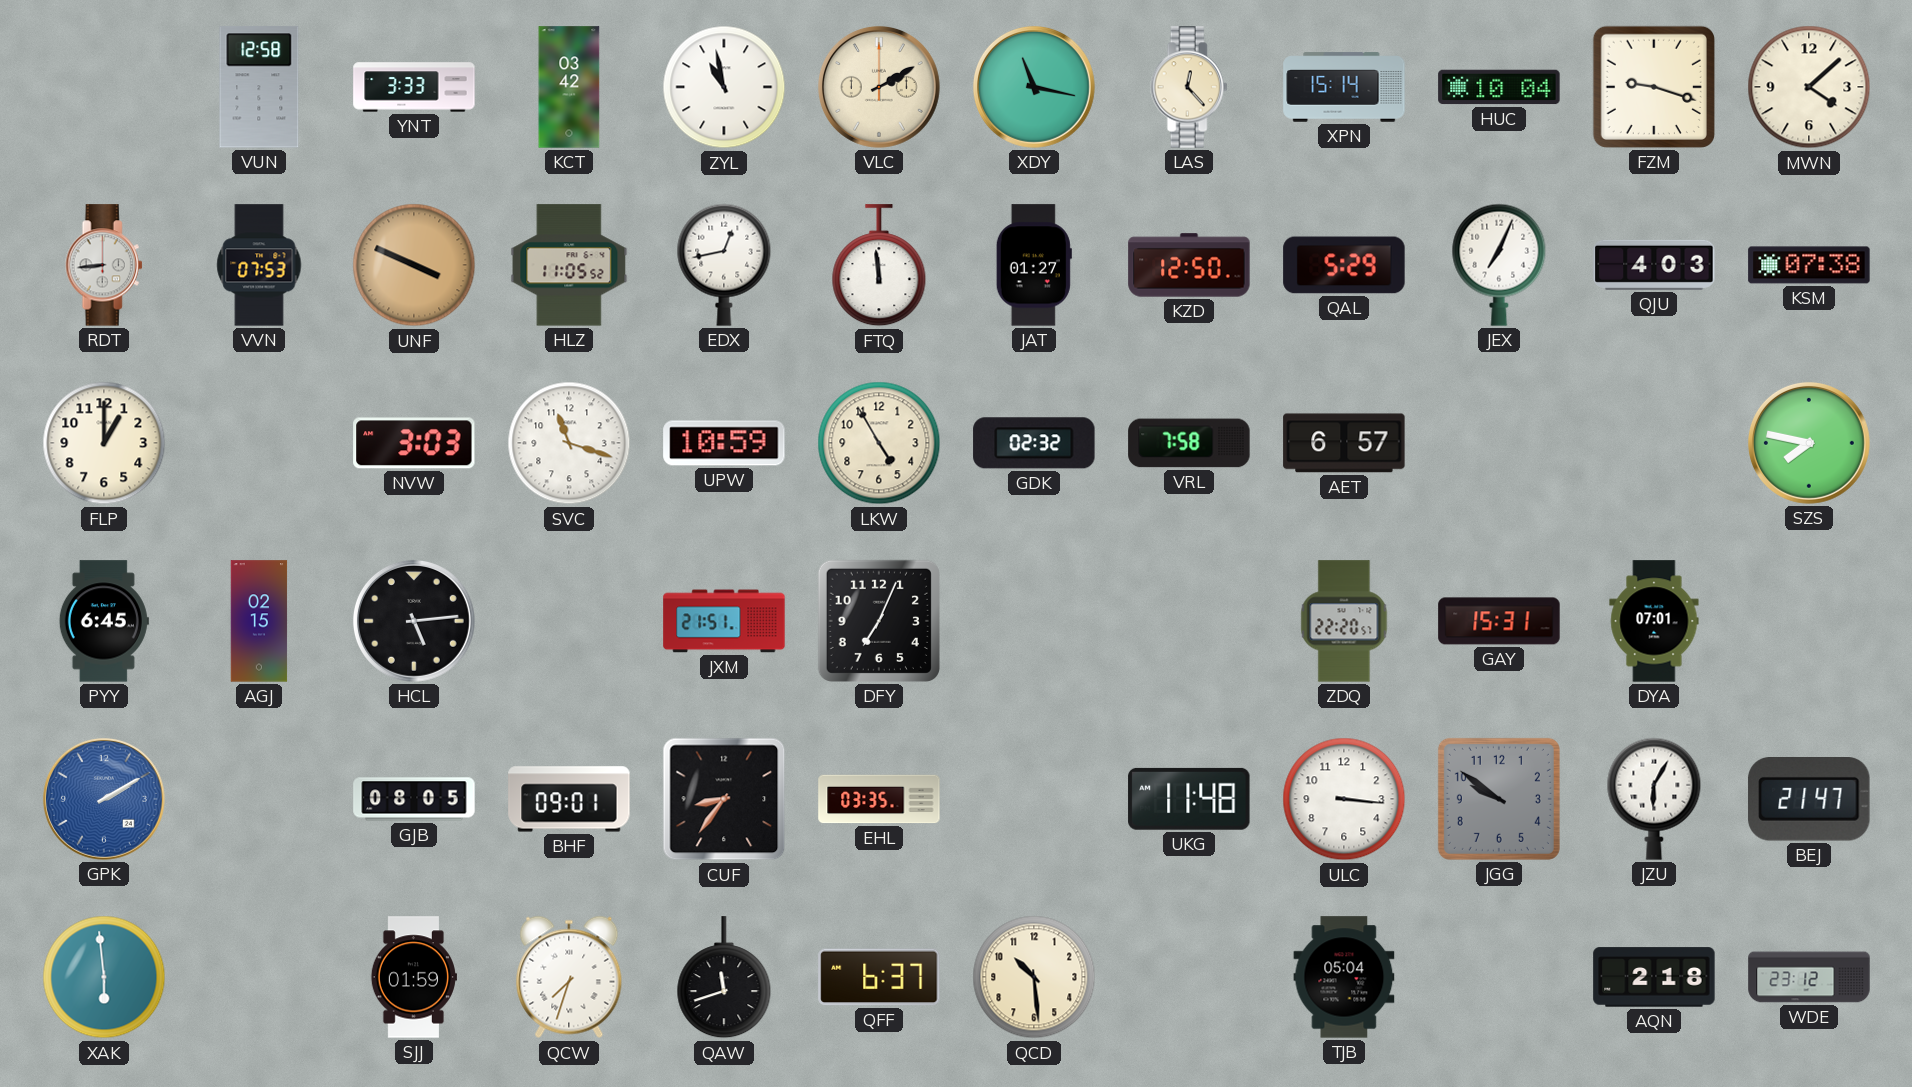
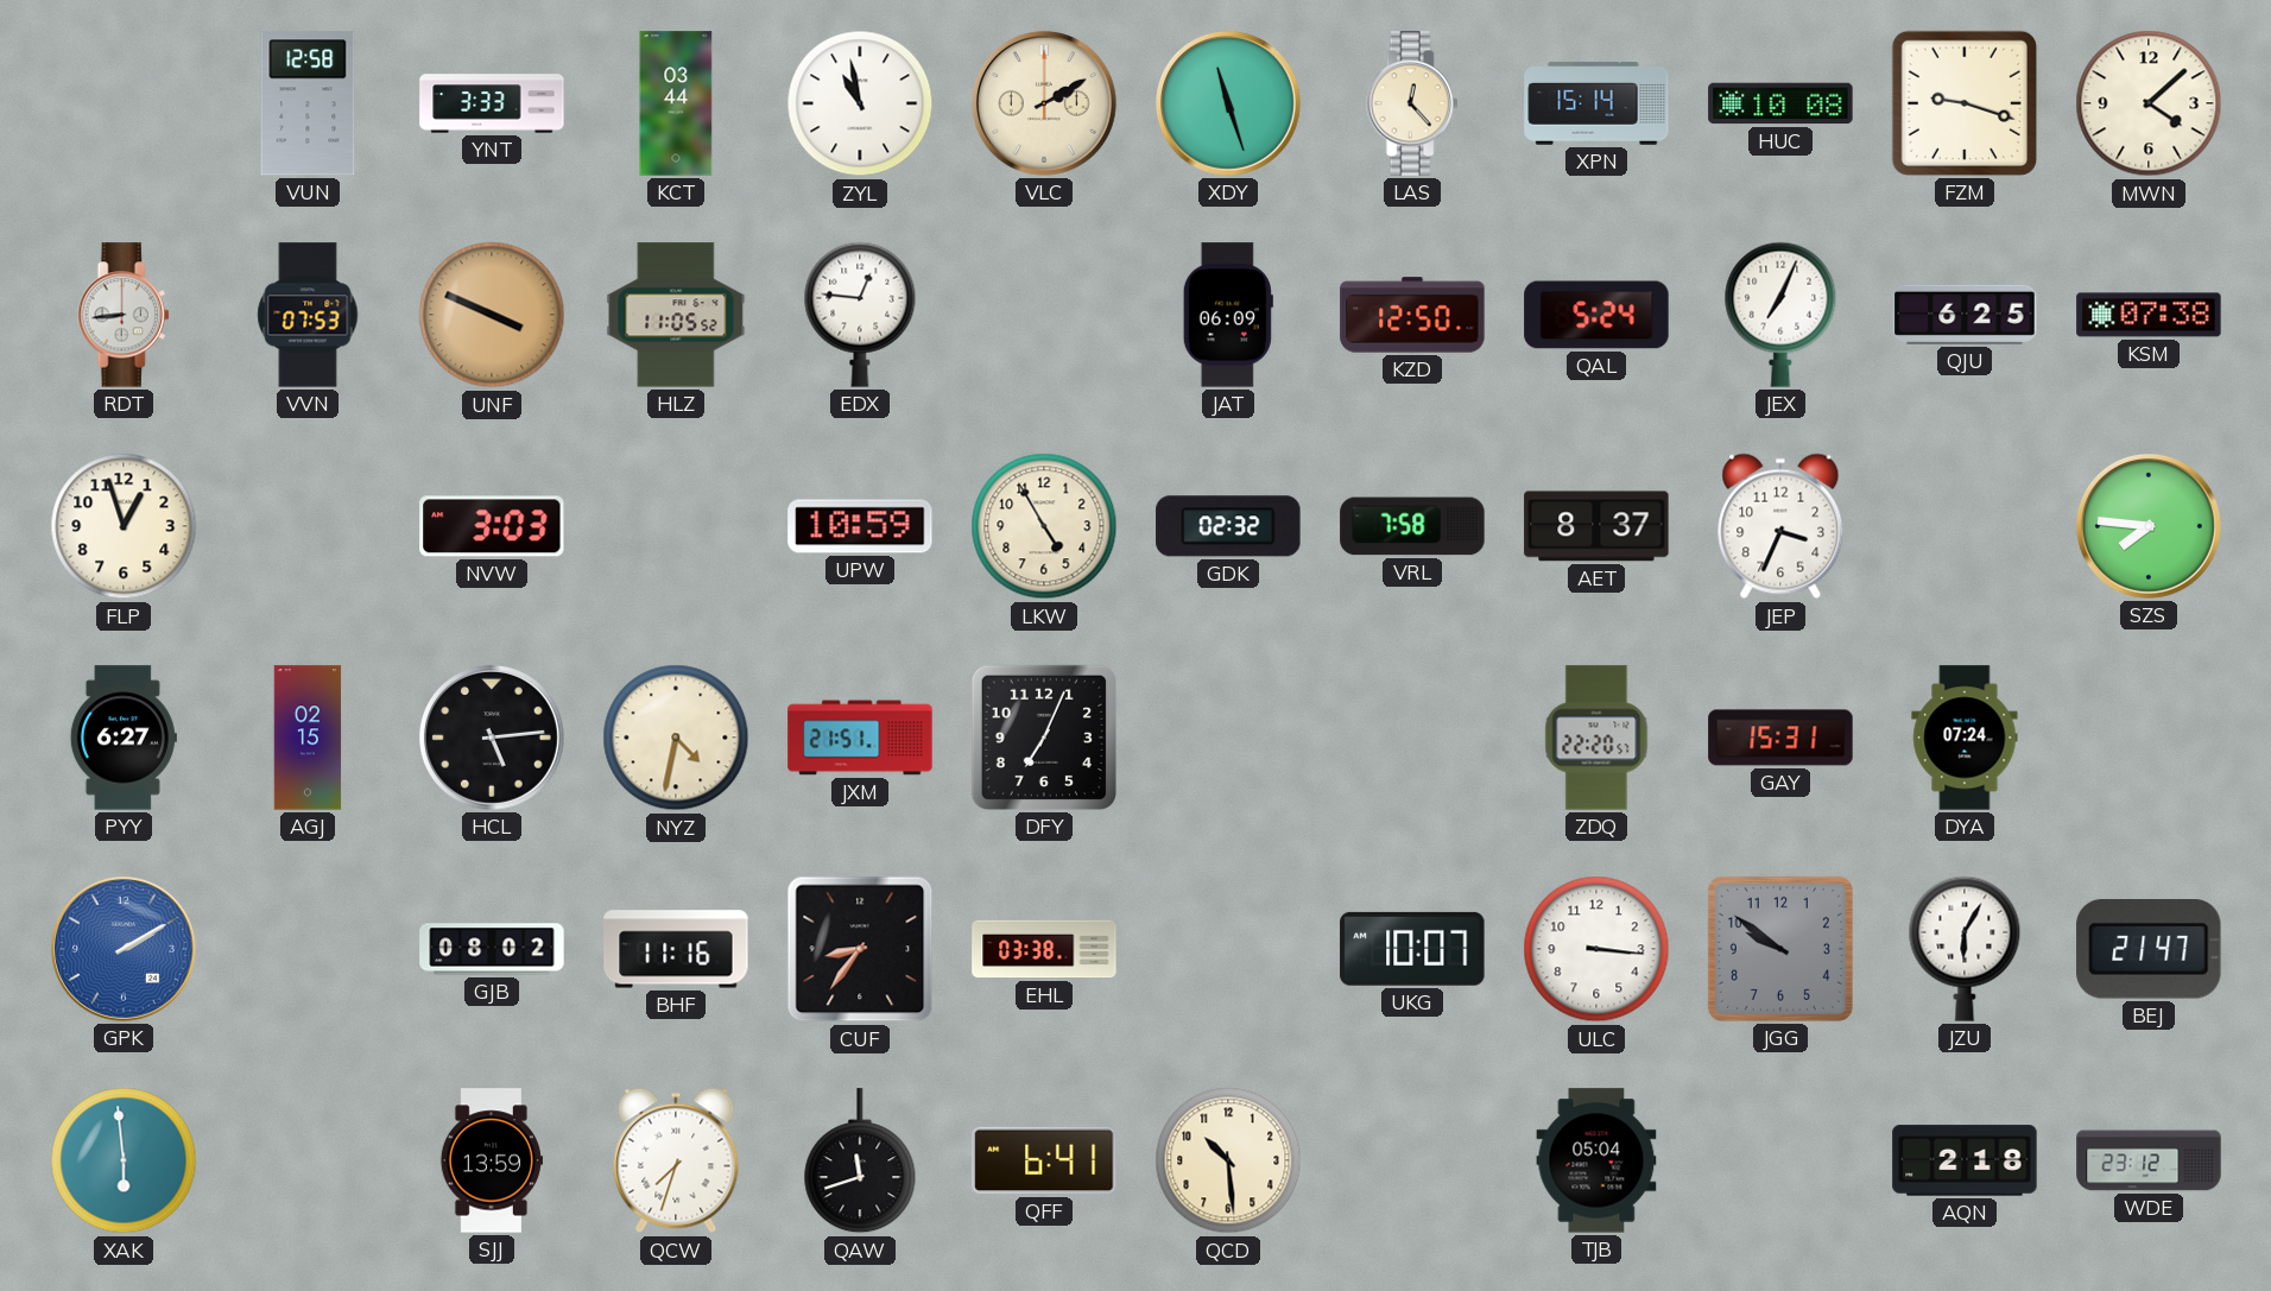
KCT: 03:42 -> 03:44
XDY: 11:17 -> 11:27
HUC: 10:04 -> 10:08
EDX: 12:43 -> 12:46
FTQ: 11:59 -> none
JAT: 01:27 -> 06:09
QAL: 5:29 -> 5:24
QJU: 4:03 -> 6:25
FLP: 1:00 -> 12:57
SVC: 11:18 -> none
AET: 6:57 -> 8:37
JEP: none -> 3:34
SZS: 7:47 -> 7:46
PYY: 6:45 -> 6:27
NYZ: none -> 4:32
DYA: 07:01 -> 07:24
GJB: 08:05 -> 08:02
BHF: 09:01 -> 11:16
EHL: 03:35 -> 03:38
UKG: 11:48 -> 10:07
SJJ: 01:59 -> 13:59
QFF: 6:37 -> 6:41
